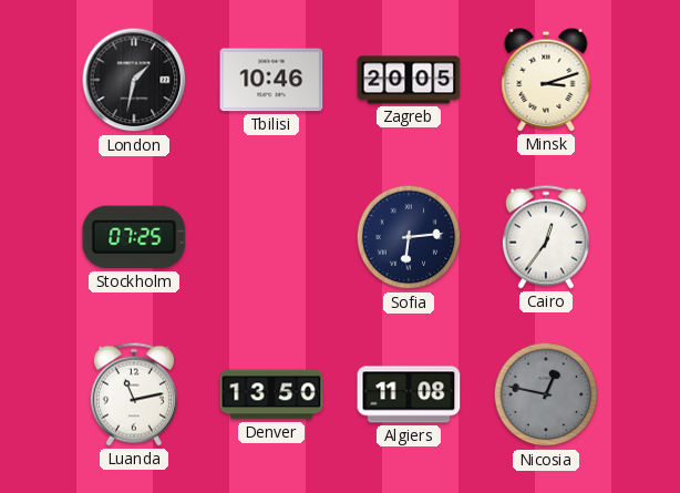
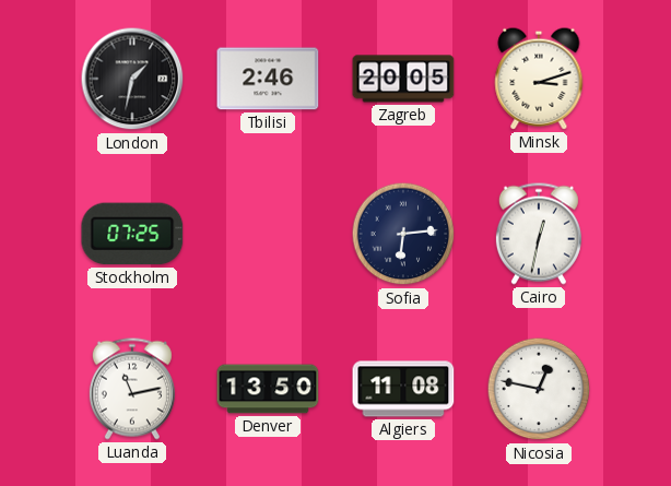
Tbilisi: 10:46 -> 2:46
Cairo: 12:36 -> 12:32
Nicosia dial: grey -> white
